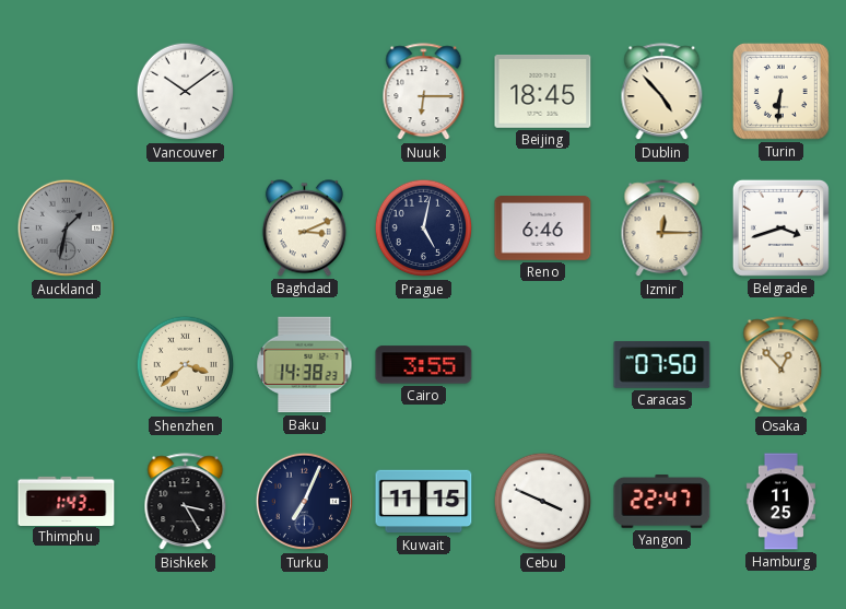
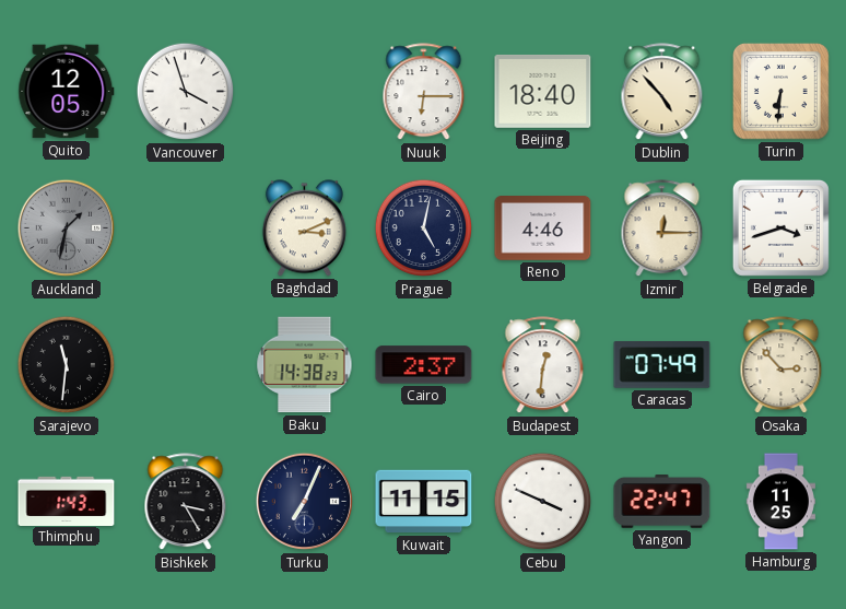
Quito: none -> 12:05
Vancouver: 10:09 -> 3:57
Beijing: 18:45 -> 18:40
Reno: 6:46 -> 4:46
Sarajevo: none -> 11:31
Shenzhen: 3:38 -> none
Cairo: 3:55 -> 2:37
Budapest: none -> 12:31
Caracas: 07:50 -> 07:49
Osaka: 12:53 -> 2:53
